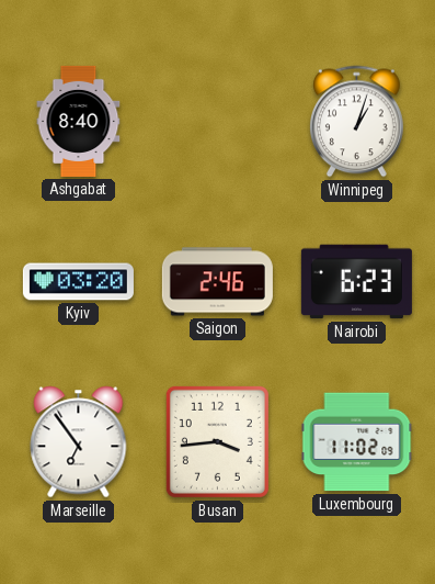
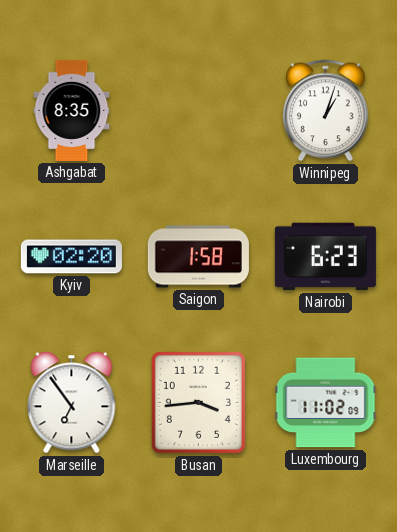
Ashgabat: 8:40 -> 8:35
Kyiv: 03:20 -> 02:20
Saigon: 2:46 -> 1:58
